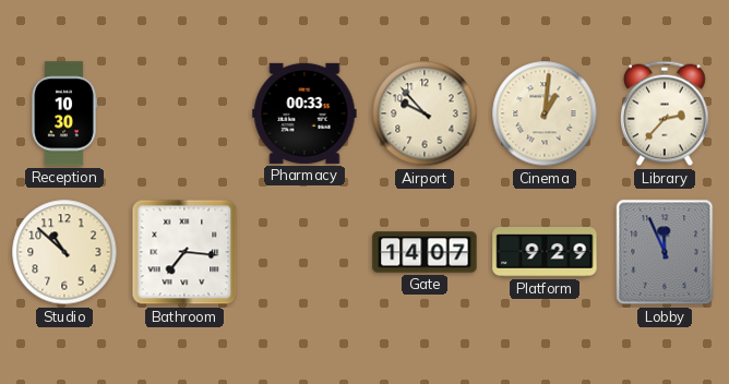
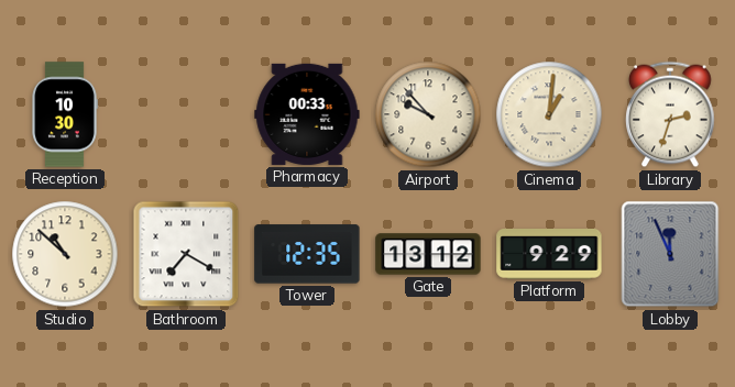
Library: 2:37 -> 2:33
Bathroom: 7:16 -> 7:20
Tower: none -> 12:35
Gate: 14:07 -> 13:12
